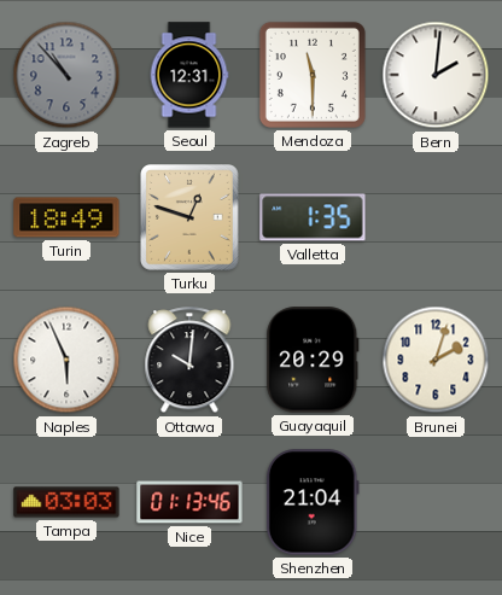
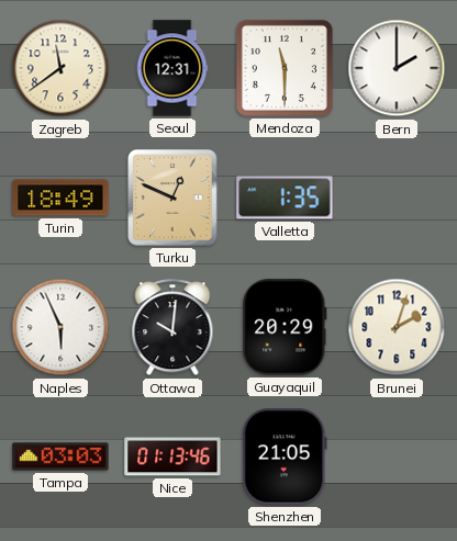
Zagreb: 10:53 -> 11:39
Zagreb dial: grey -> cream
Bern: 2:01 -> 2:00
Turku: 12:48 -> 12:49
Shenzhen: 21:04 -> 21:05
